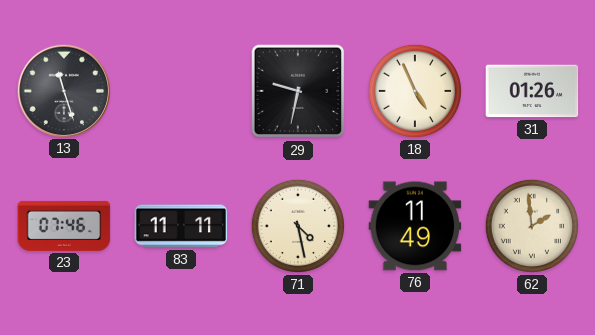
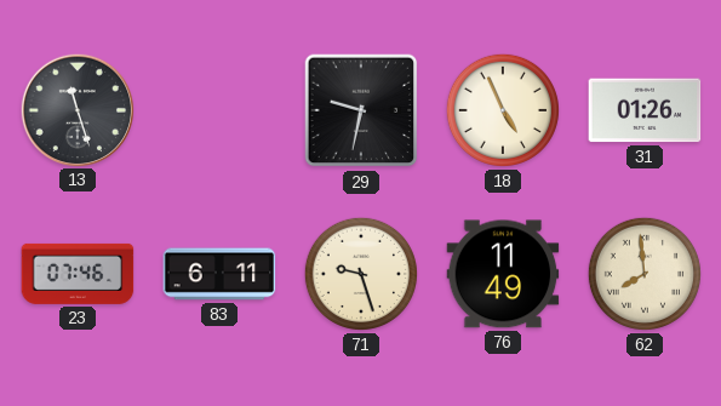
83: 11:11 -> 6:11
71: 4:28 -> 9:27
62: 1:59 -> 7:59
